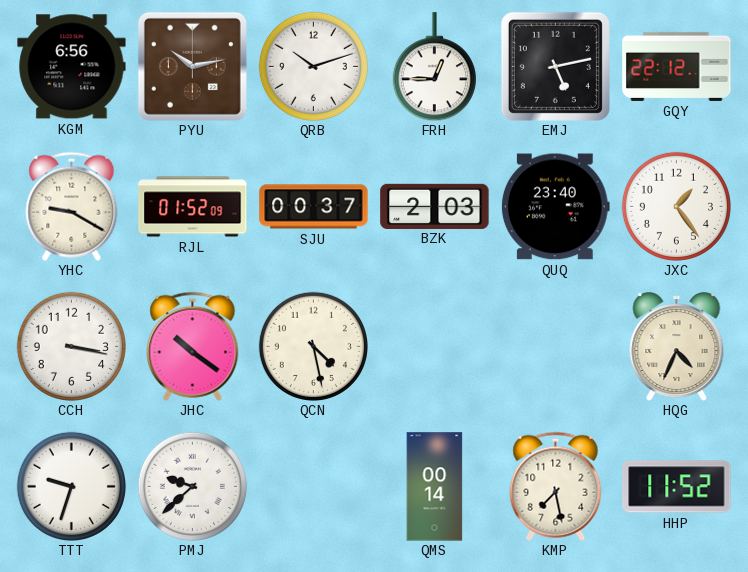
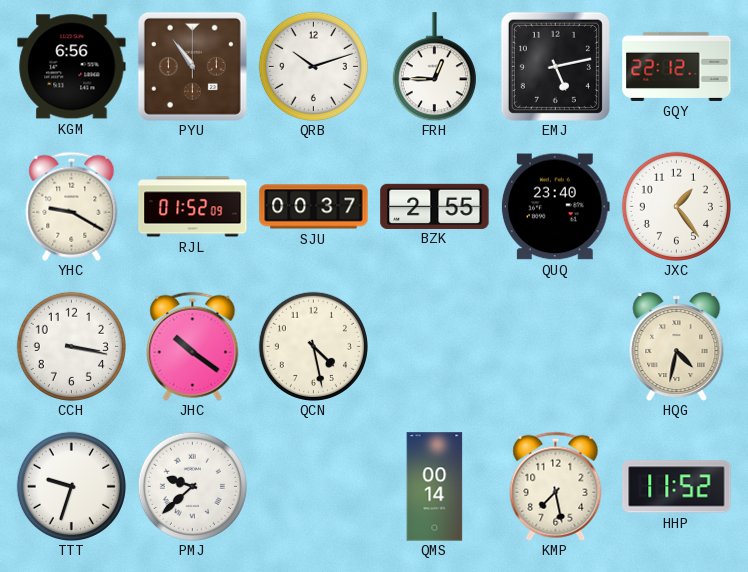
PYU: 10:13 -> 10:54
BZK: 2:03 -> 2:55
HQG: 4:34 -> 4:32
